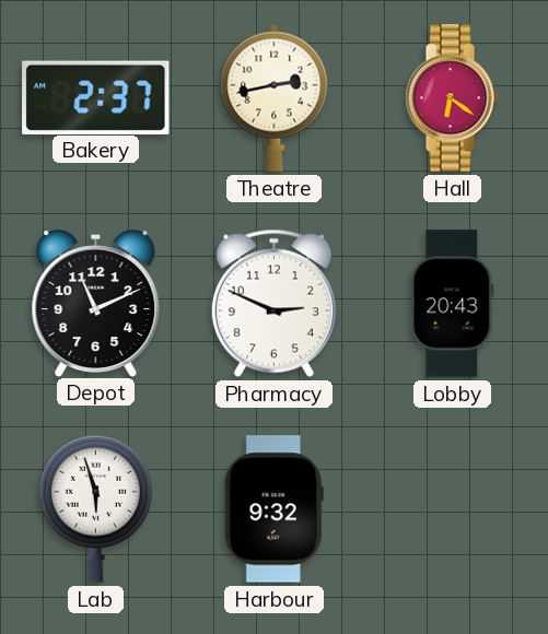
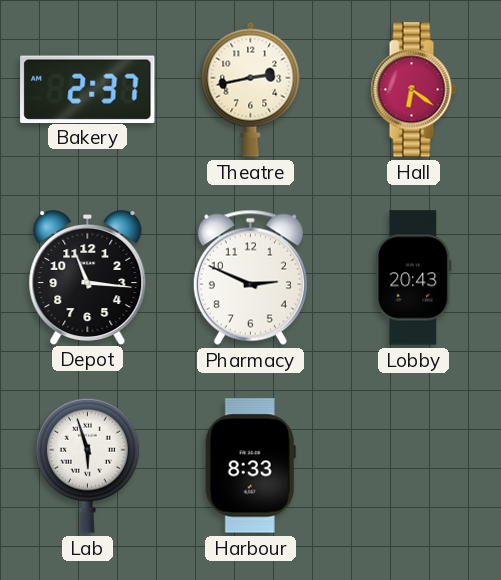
Depot: 11:11 -> 11:16
Harbour: 9:32 -> 8:33
